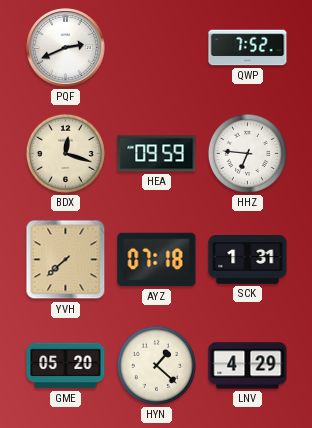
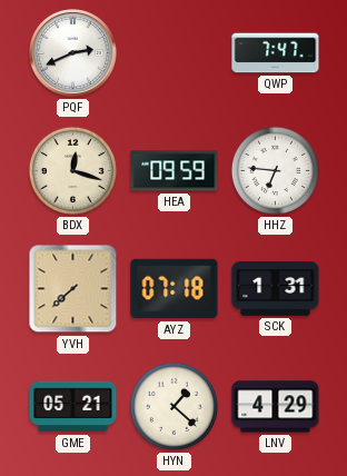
QWP: 7:52 -> 7:47
GME: 05:20 -> 05:21
